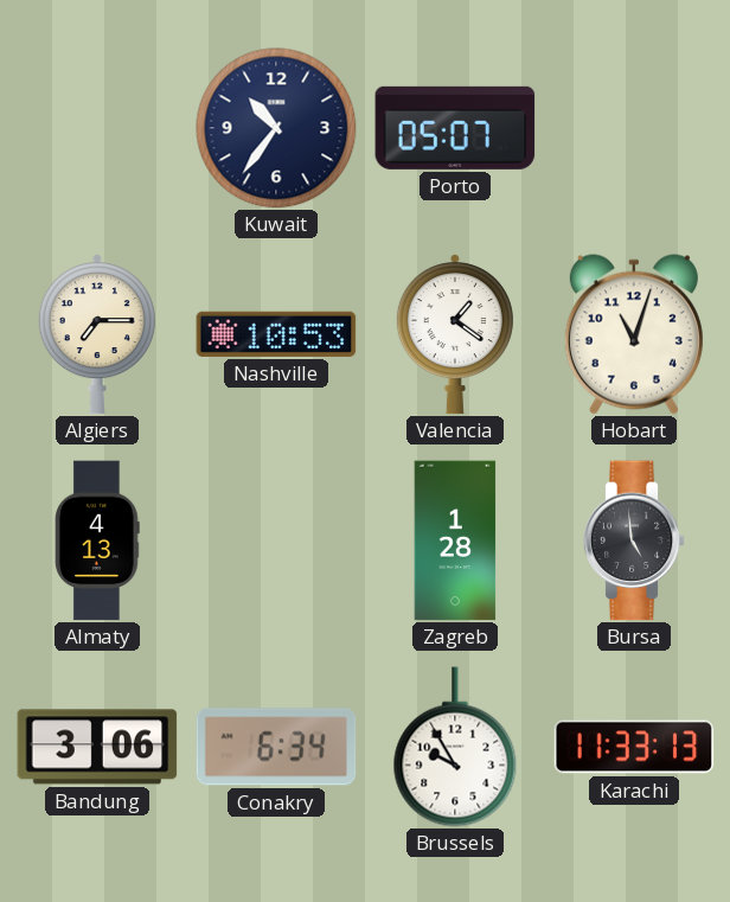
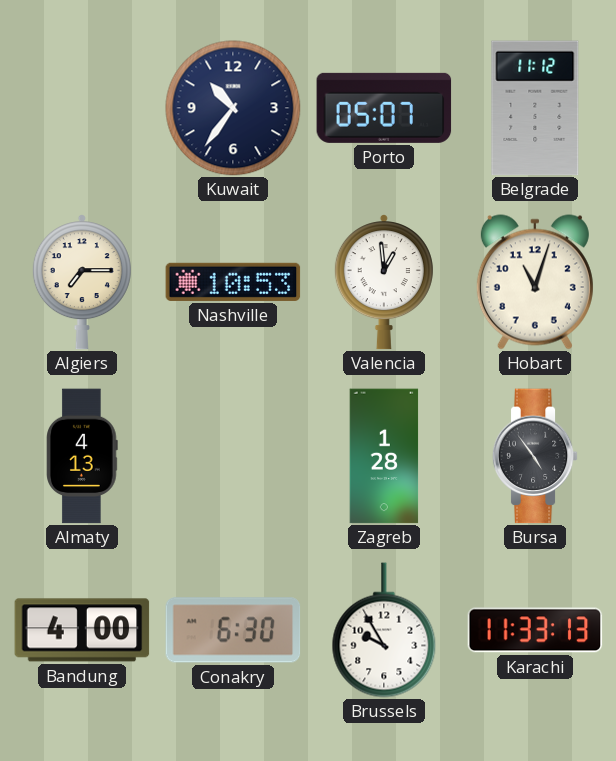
Belgrade: none -> 11:12
Valencia: 1:21 -> 12:59
Bursa: 4:59 -> 4:54
Bandung: 3:06 -> 4:00
Conakry: 6:34 -> 6:30
